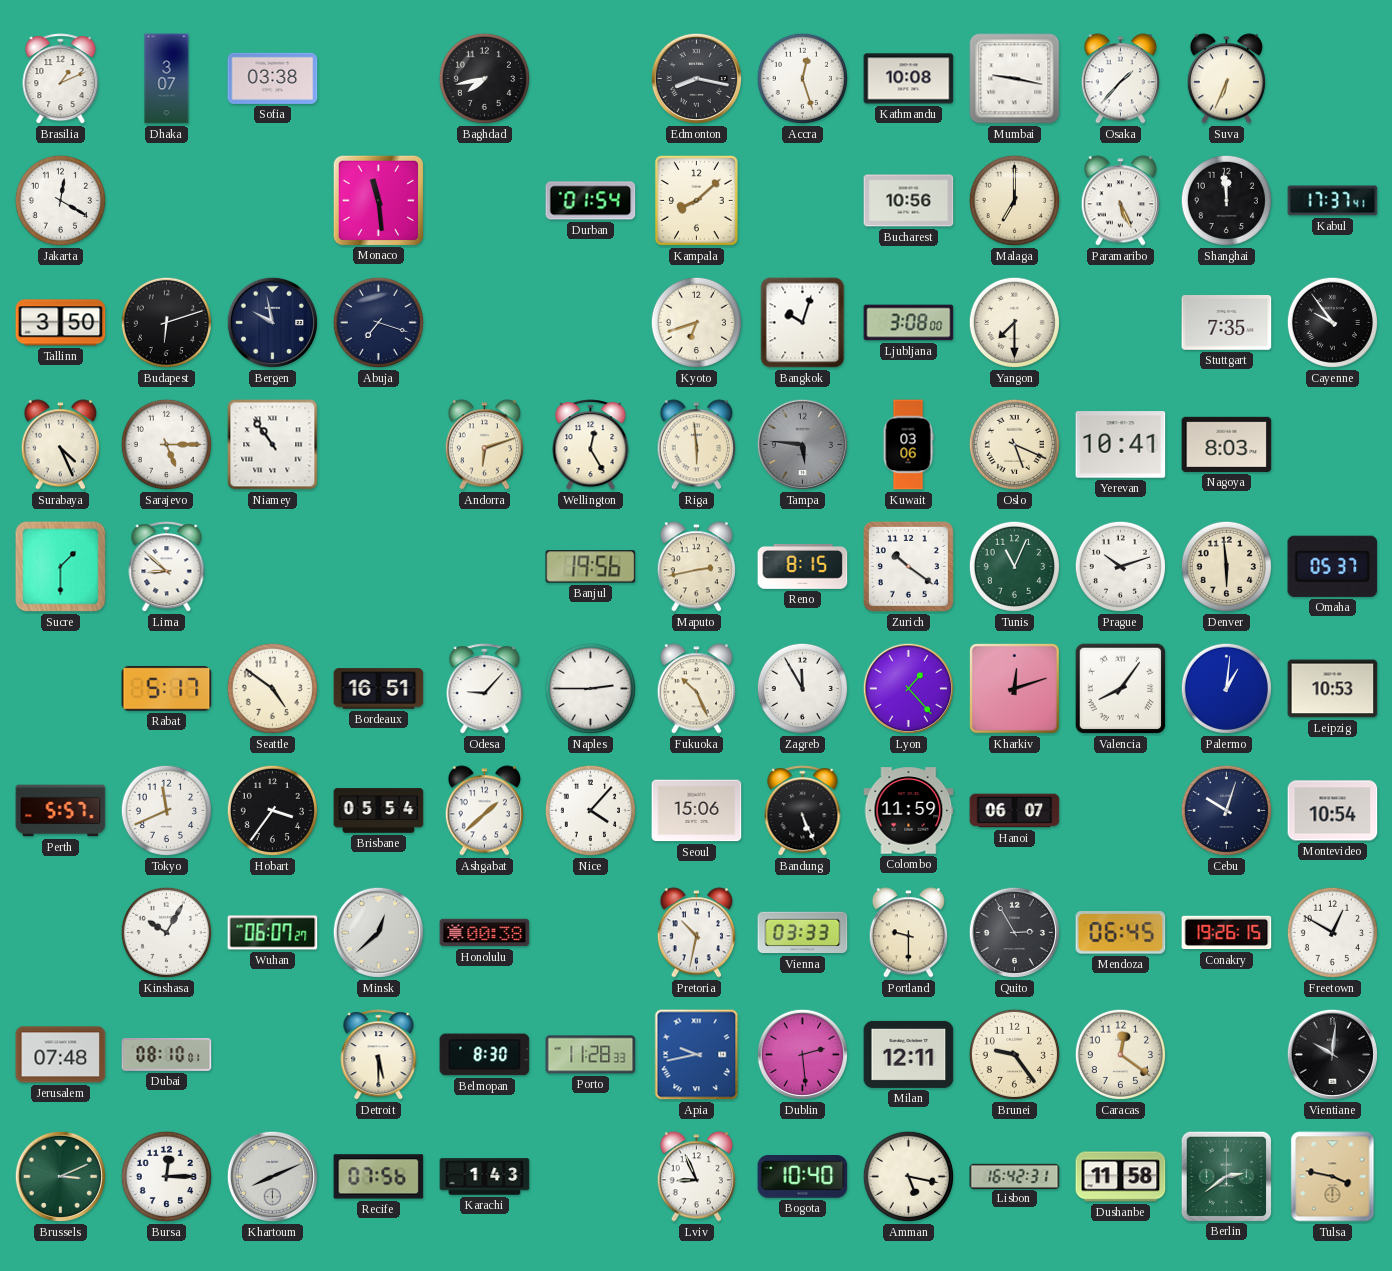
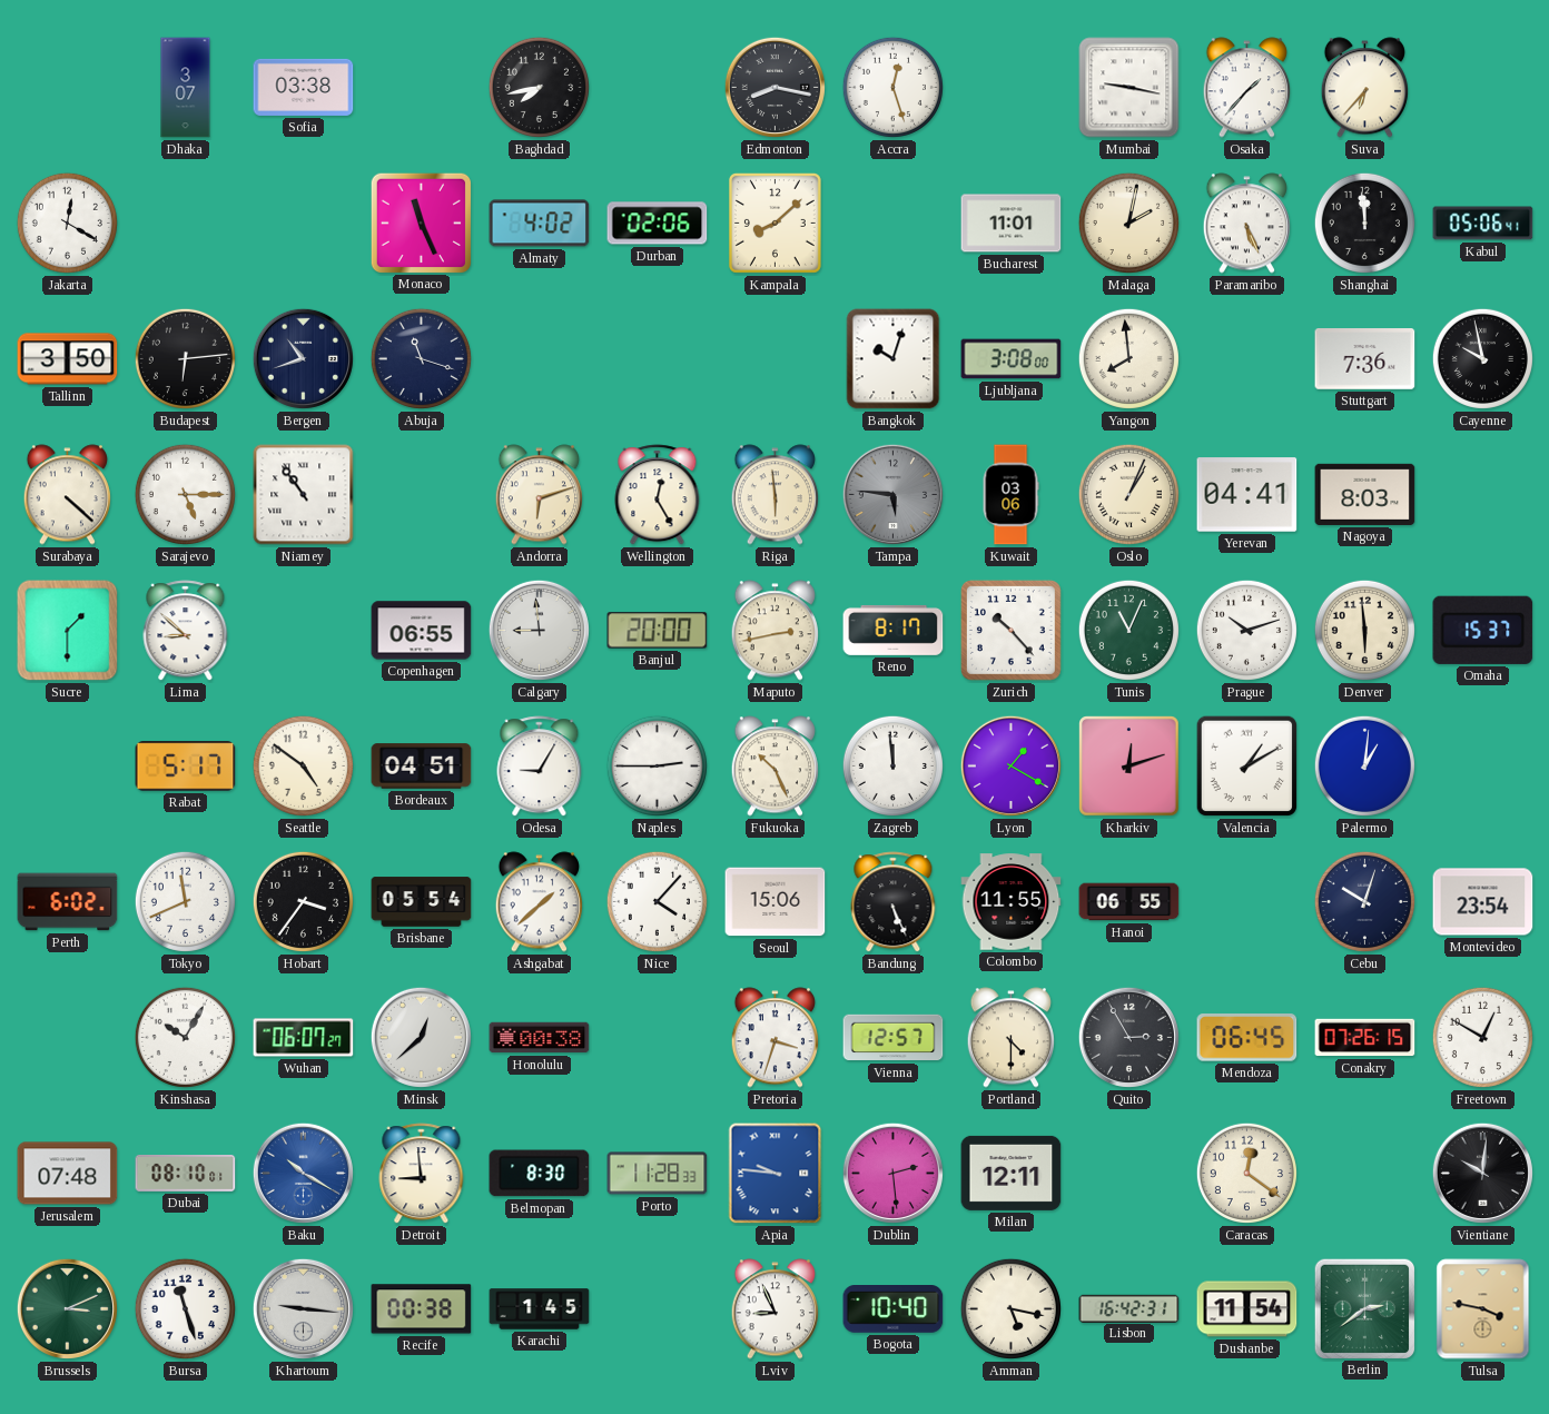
Brasilia: 1:11 -> none
Kathmandu: 10:08 -> none
Suva: 6:34 -> 6:37
Monaco: 11:29 -> 11:26
Almaty: none -> 4:02
Durban: 01:54 -> 02:06
Bucharest: 10:56 -> 11:01
Malaga: 7:00 -> 2:02
Kabul: 17:37 -> 05:06
Budapest: 6:12 -> 6:14
Bergen: 9:58 -> 10:42
Abuja: 7:18 -> 11:18
Kyoto: 6:42 -> none
Yangon: 7:30 -> 7:59
Stuttgart: 7:35 -> 7:36
Cayenne: 9:54 -> 9:58
Surabaya: 4:26 -> 4:22
Oslo: 5:19 -> 1:04
Yerevan: 10:41 -> 04:41
Copenhagen: none -> 06:55
Calgary: none -> 8:59
Banjul: 19:56 -> 20:00
Reno: 8:15 -> 8:17
Zurich: 10:21 -> 10:23
Omaha: 05:37 -> 15:37
Bordeaux: 16:51 -> 04:51
Odesa: 9:07 -> 9:05
Zagreb: 11:55 -> 11:59
Lyon: 1:23 -> 1:20
Valencia: 8:06 -> 1:10
Leipzig: 10:53 -> none
Perth: 5:57 -> 6:02
Colombo: 11:59 -> 11:55
Hanoi: 06:07 -> 06:55
Montevideo: 10:54 -> 23:54
Pretoria: 10:32 -> 3:33
Vienna: 03:33 -> 12:57
Portland: 9:30 -> 4:30
Conakry: 19:26 -> 07:26
Baku: none -> 10:20
Detroit: 5:30 -> 8:59
Apia: 9:43 -> 9:46
Brunei: 9:24 -> none
Bursa: 12:15 -> 11:27
Khartoum: 8:11 -> 9:16
Recife: 07:56 -> 00:38
Karachi: 1:43 -> 1:45
Dushanbe: 11:58 -> 11:54
